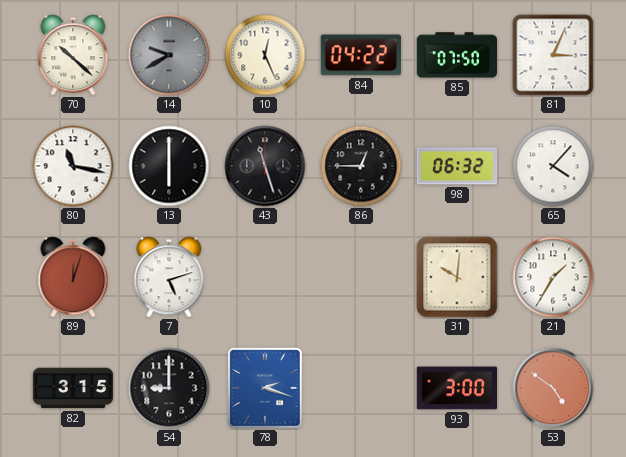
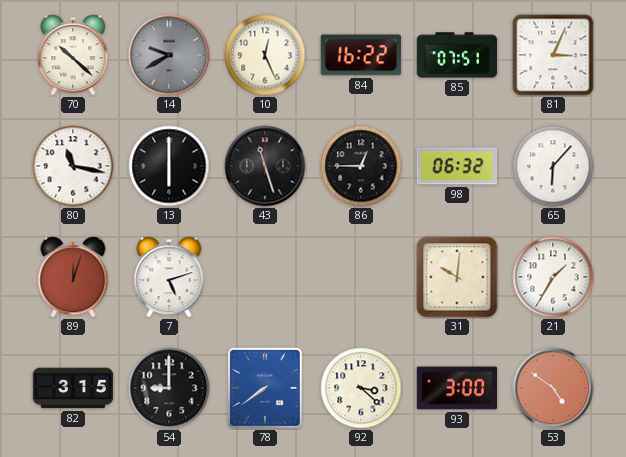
84: 04:22 -> 16:22
85: 07:50 -> 07:51
65: 4:07 -> 6:07
78: 2:18 -> 7:39
92: none -> 3:22
